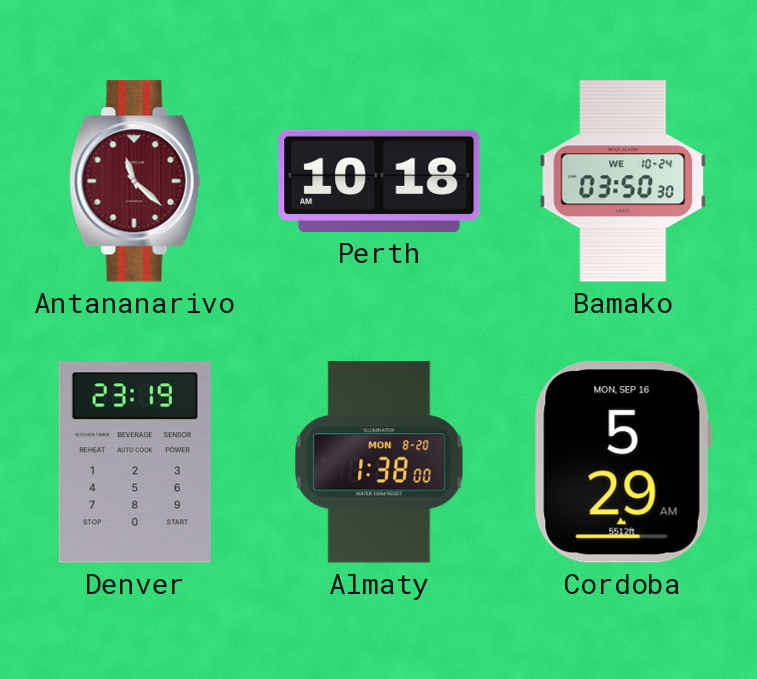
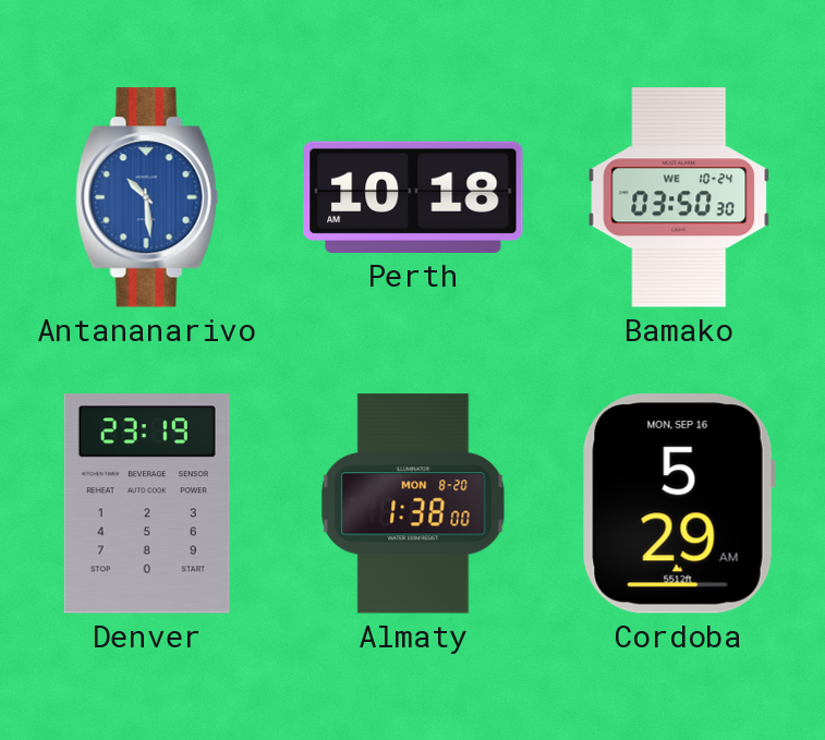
Antananarivo: 11:22 -> 10:29
Antananarivo dial: burgundy -> blue
